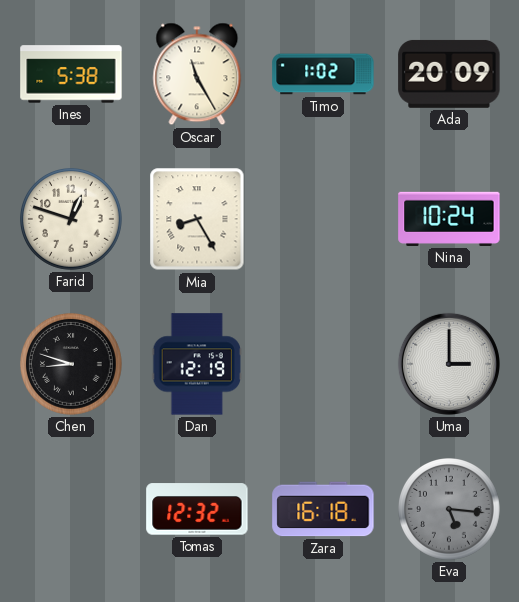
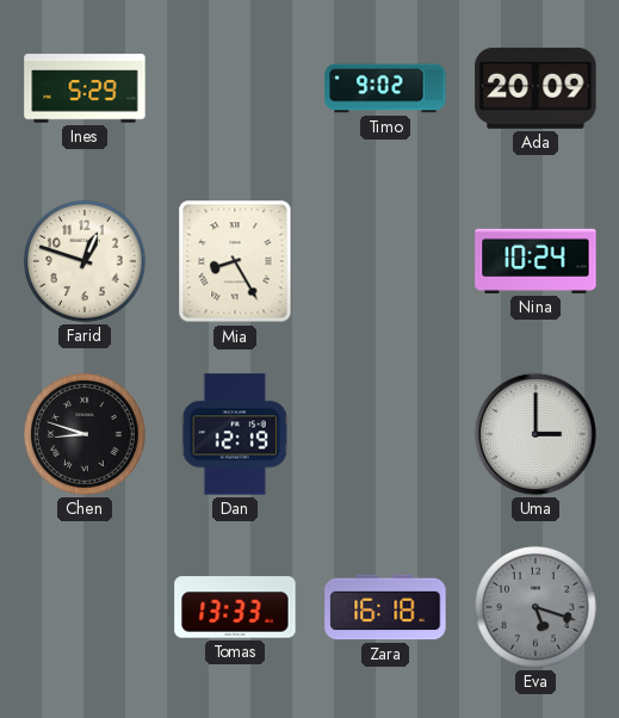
Ines: 5:38 -> 5:29
Oscar: 11:25 -> none
Timo: 1:02 -> 9:02
Tomas: 12:32 -> 13:33
Eva: 5:16 -> 5:18
